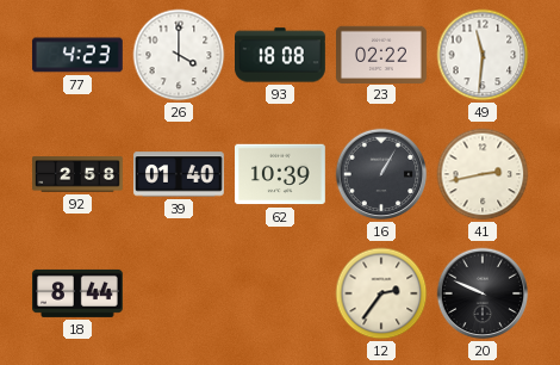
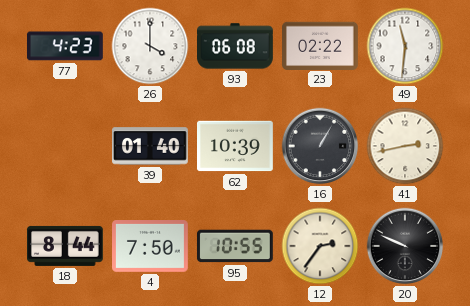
93: 18:08 -> 06:08
92: 2:58 -> none
4: none -> 7:50
95: none -> 10:55
